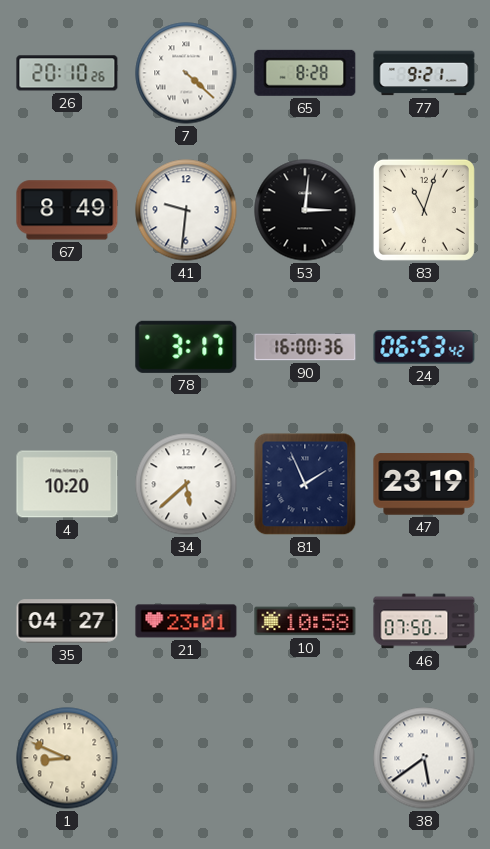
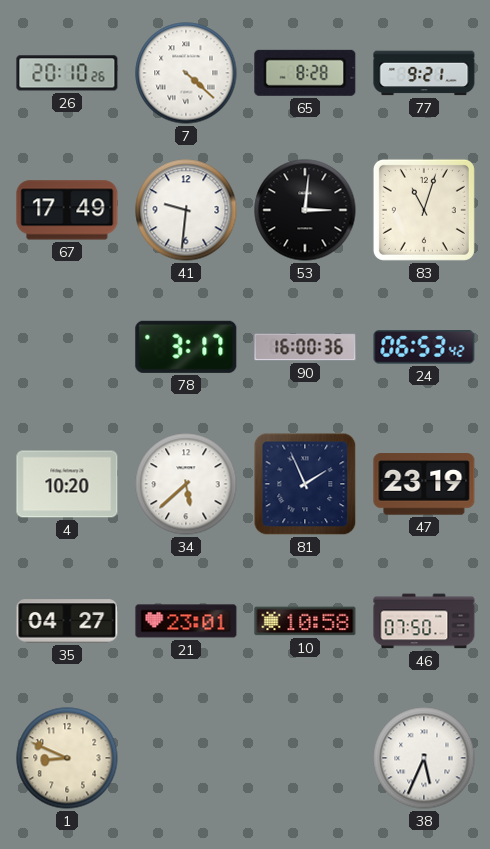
67: 8:49 -> 17:49
38: 5:39 -> 5:34
